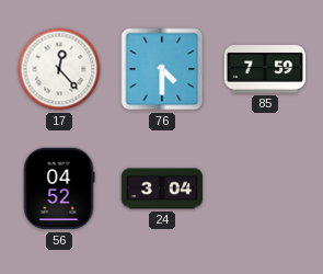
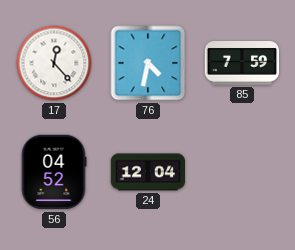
76: 4:30 -> 4:32
24: 3:04 -> 12:04
